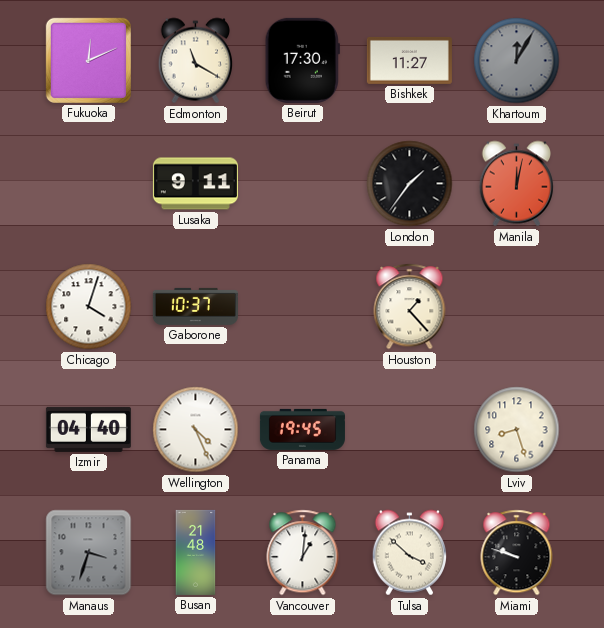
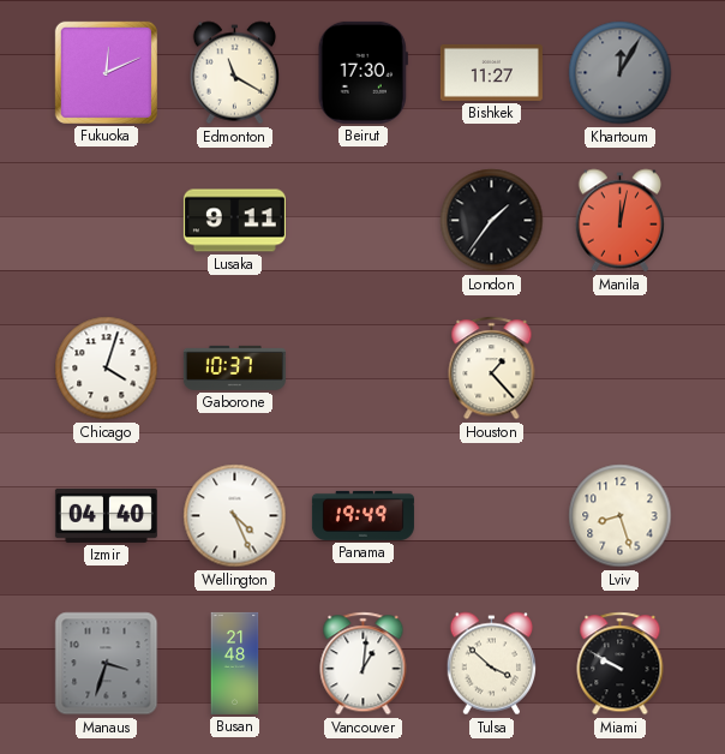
Panama: 19:45 -> 19:49
Miami: 9:48 -> 9:50
